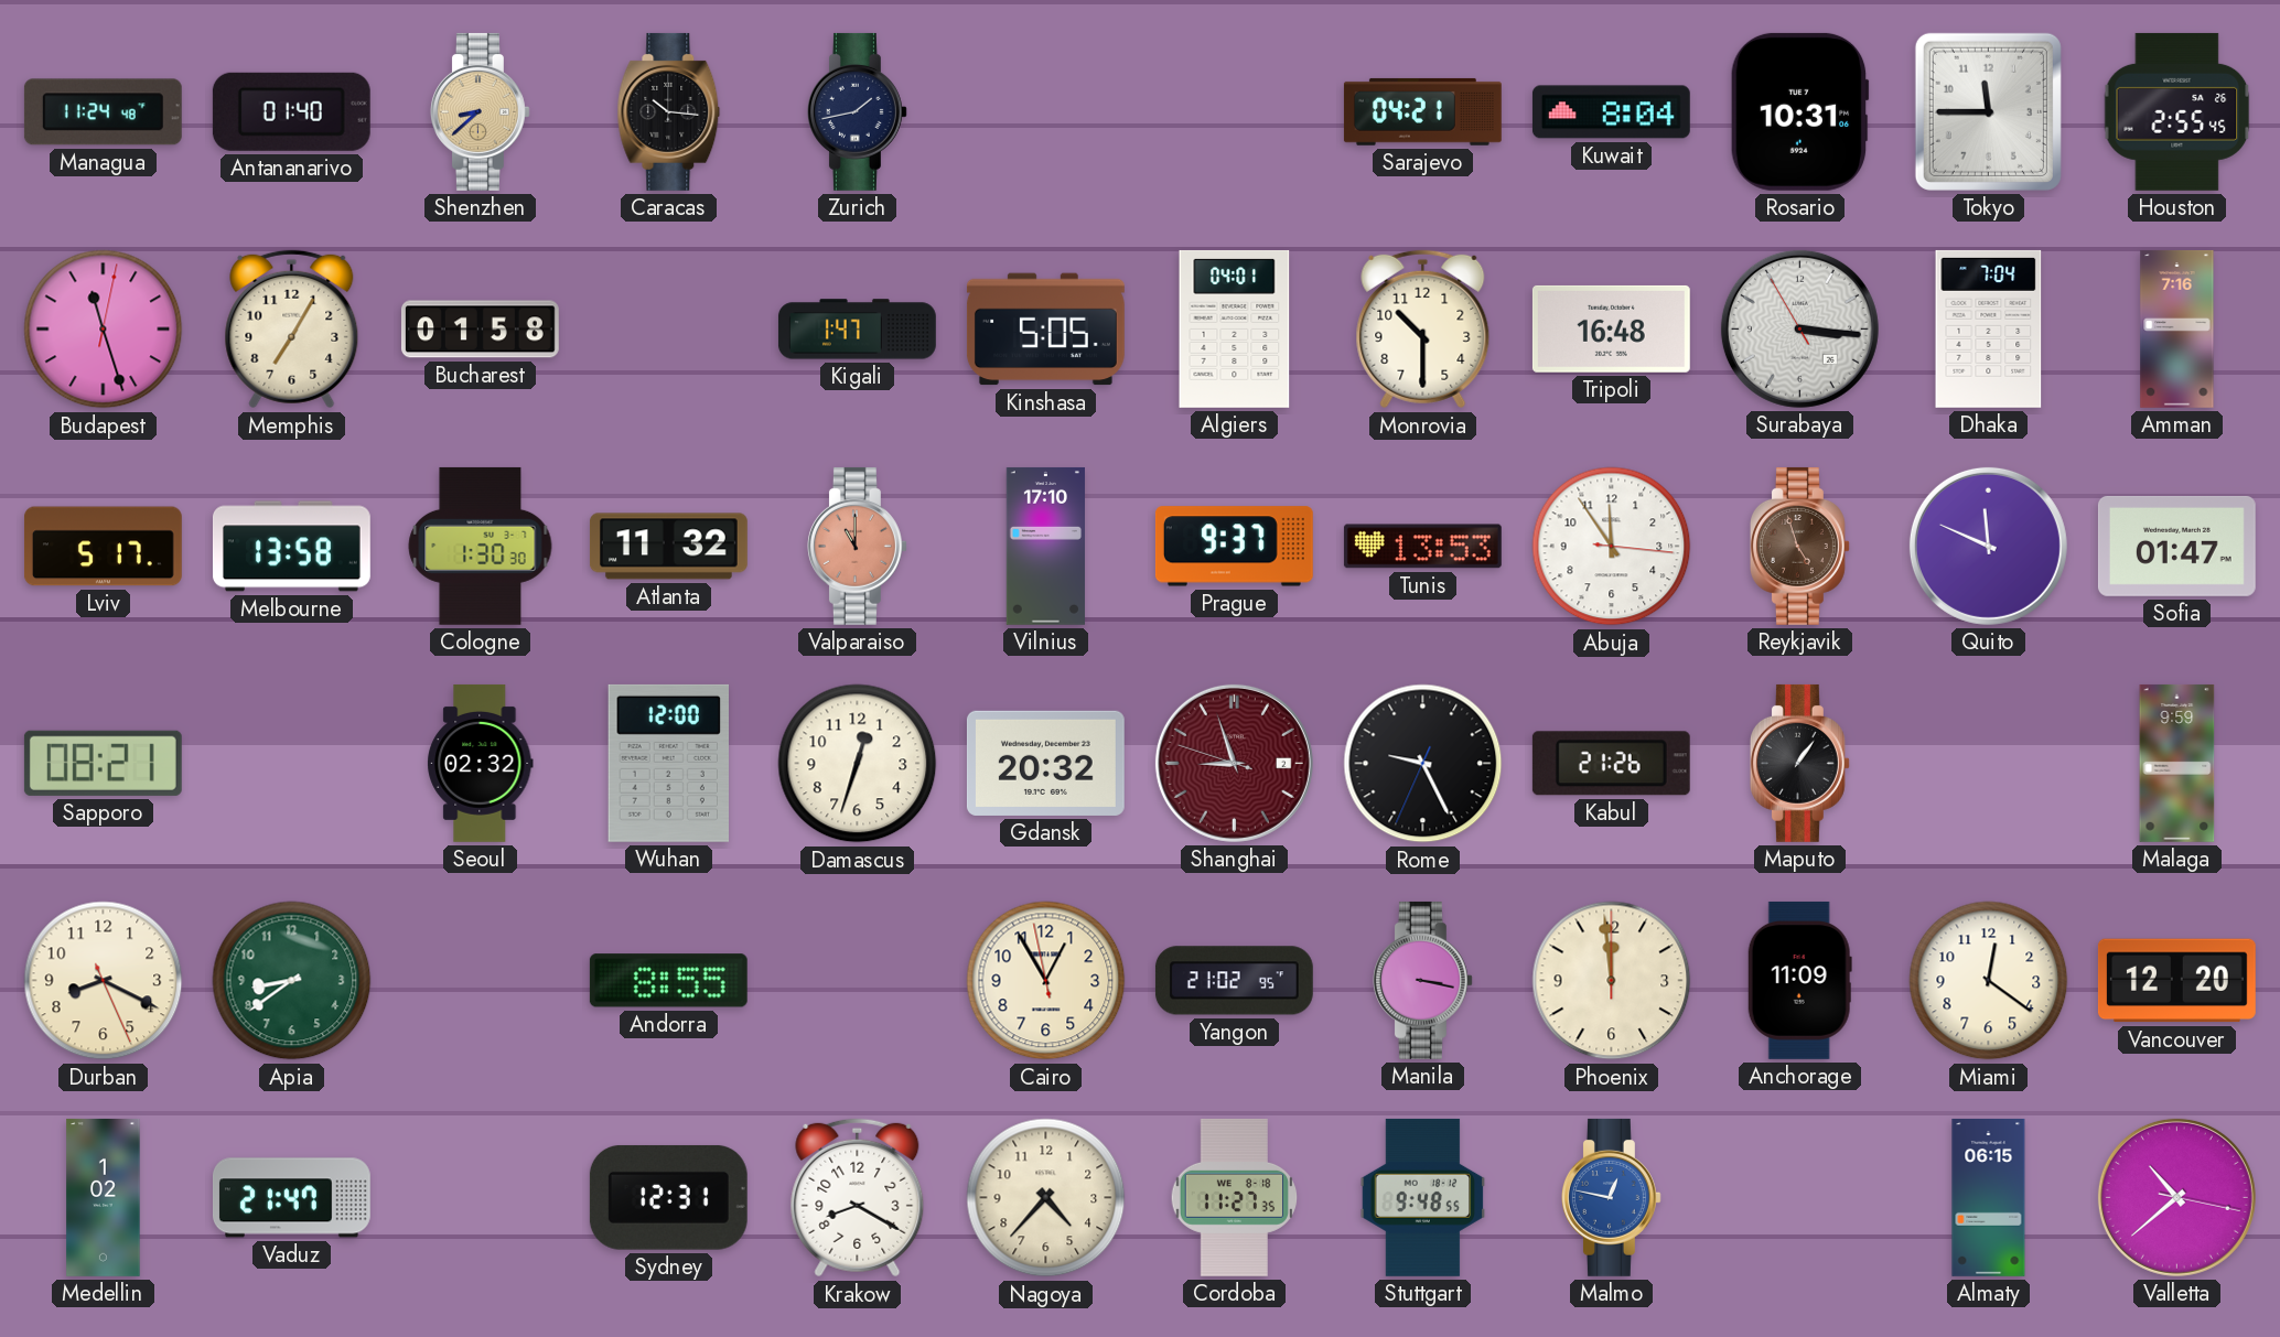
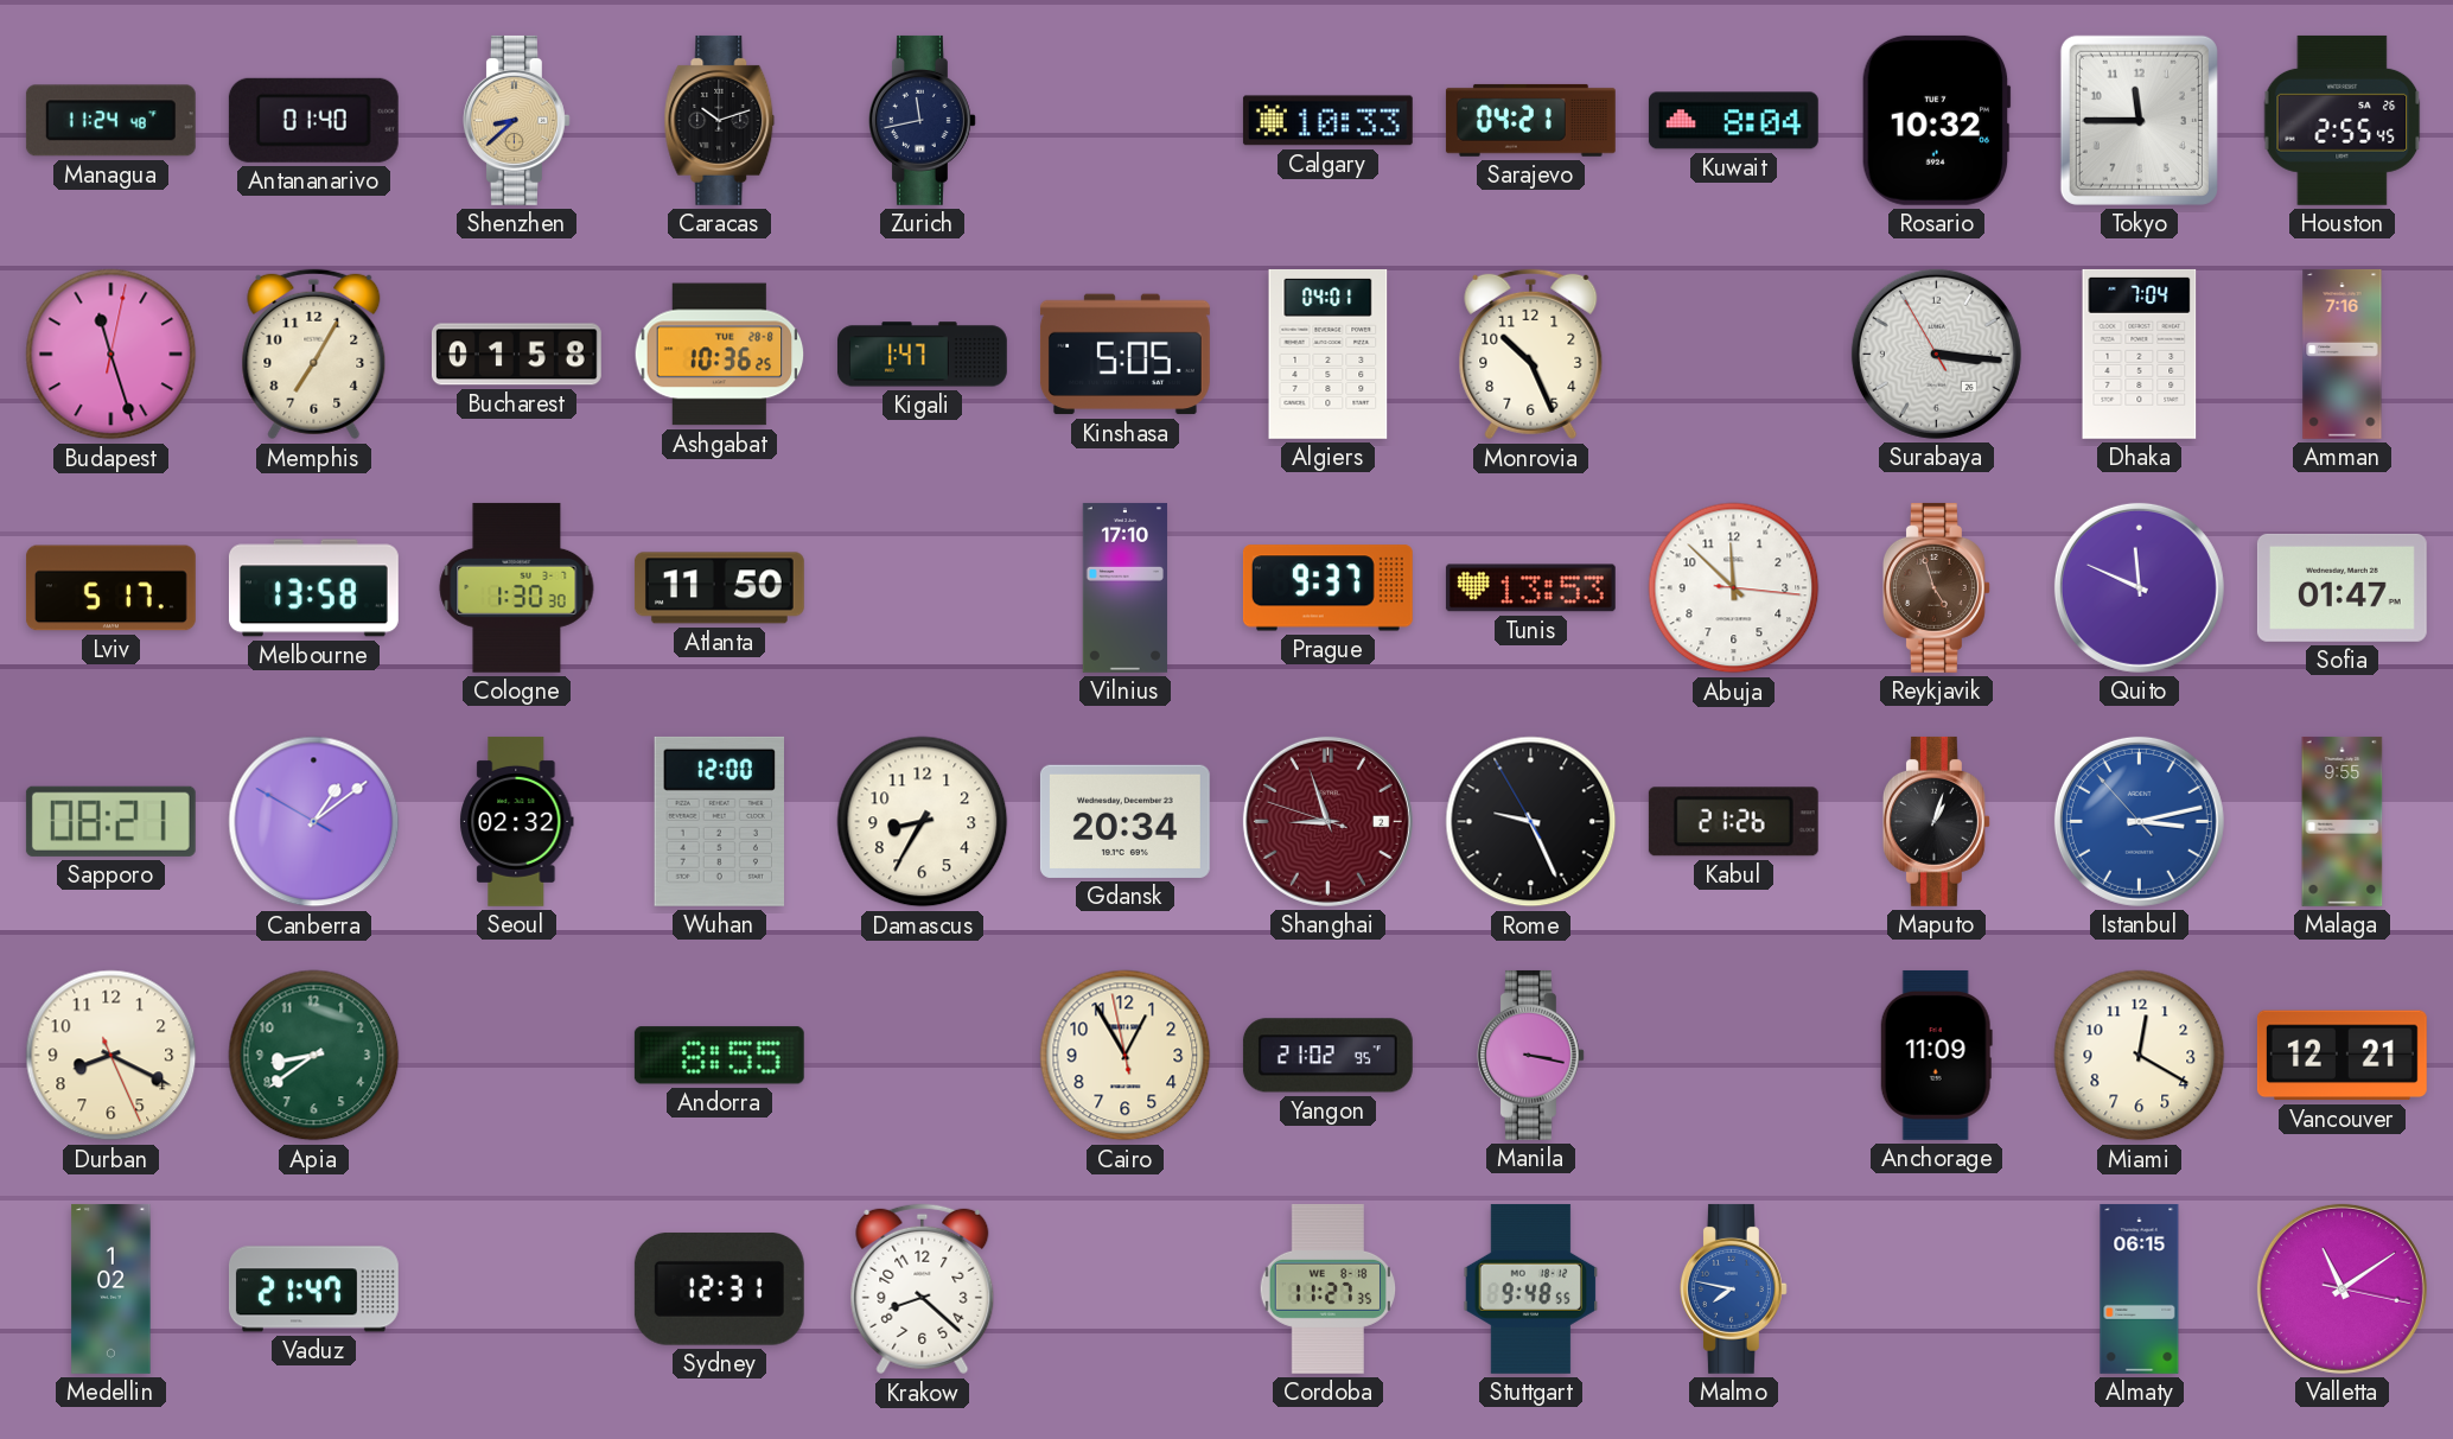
Caracas: 10:16 -> 10:12
Zurich: 1:43 -> 11:43
Calgary: none -> 10:33
Rosario: 10:31 -> 10:32
Ashgabat: none -> 10:36
Monrovia: 10:30 -> 10:26
Tripoli: 16:48 -> none
Atlanta: 11:32 -> 11:50
Valparaiso: 11:00 -> none
Abuja: 11:54 -> 11:52
Canberra: none -> 1:08
Damascus: 12:33 -> 8:35
Gdansk: 20:32 -> 20:34
Rome: 9:25:34 -> 9:25:55
Maputo: 1:06 -> 1:03
Istanbul: none -> 3:12
Malaga: 9:59 -> 9:55
Phoenix: 11:59 -> none
Miami: 12:21 -> 12:20
Vancouver: 12:20 -> 12:21
Krakow: 8:20 -> 8:22
Nagoya: 4:37 -> none
Malmo: 12:47 -> 7:47
Valletta: 10:38 -> 11:09
